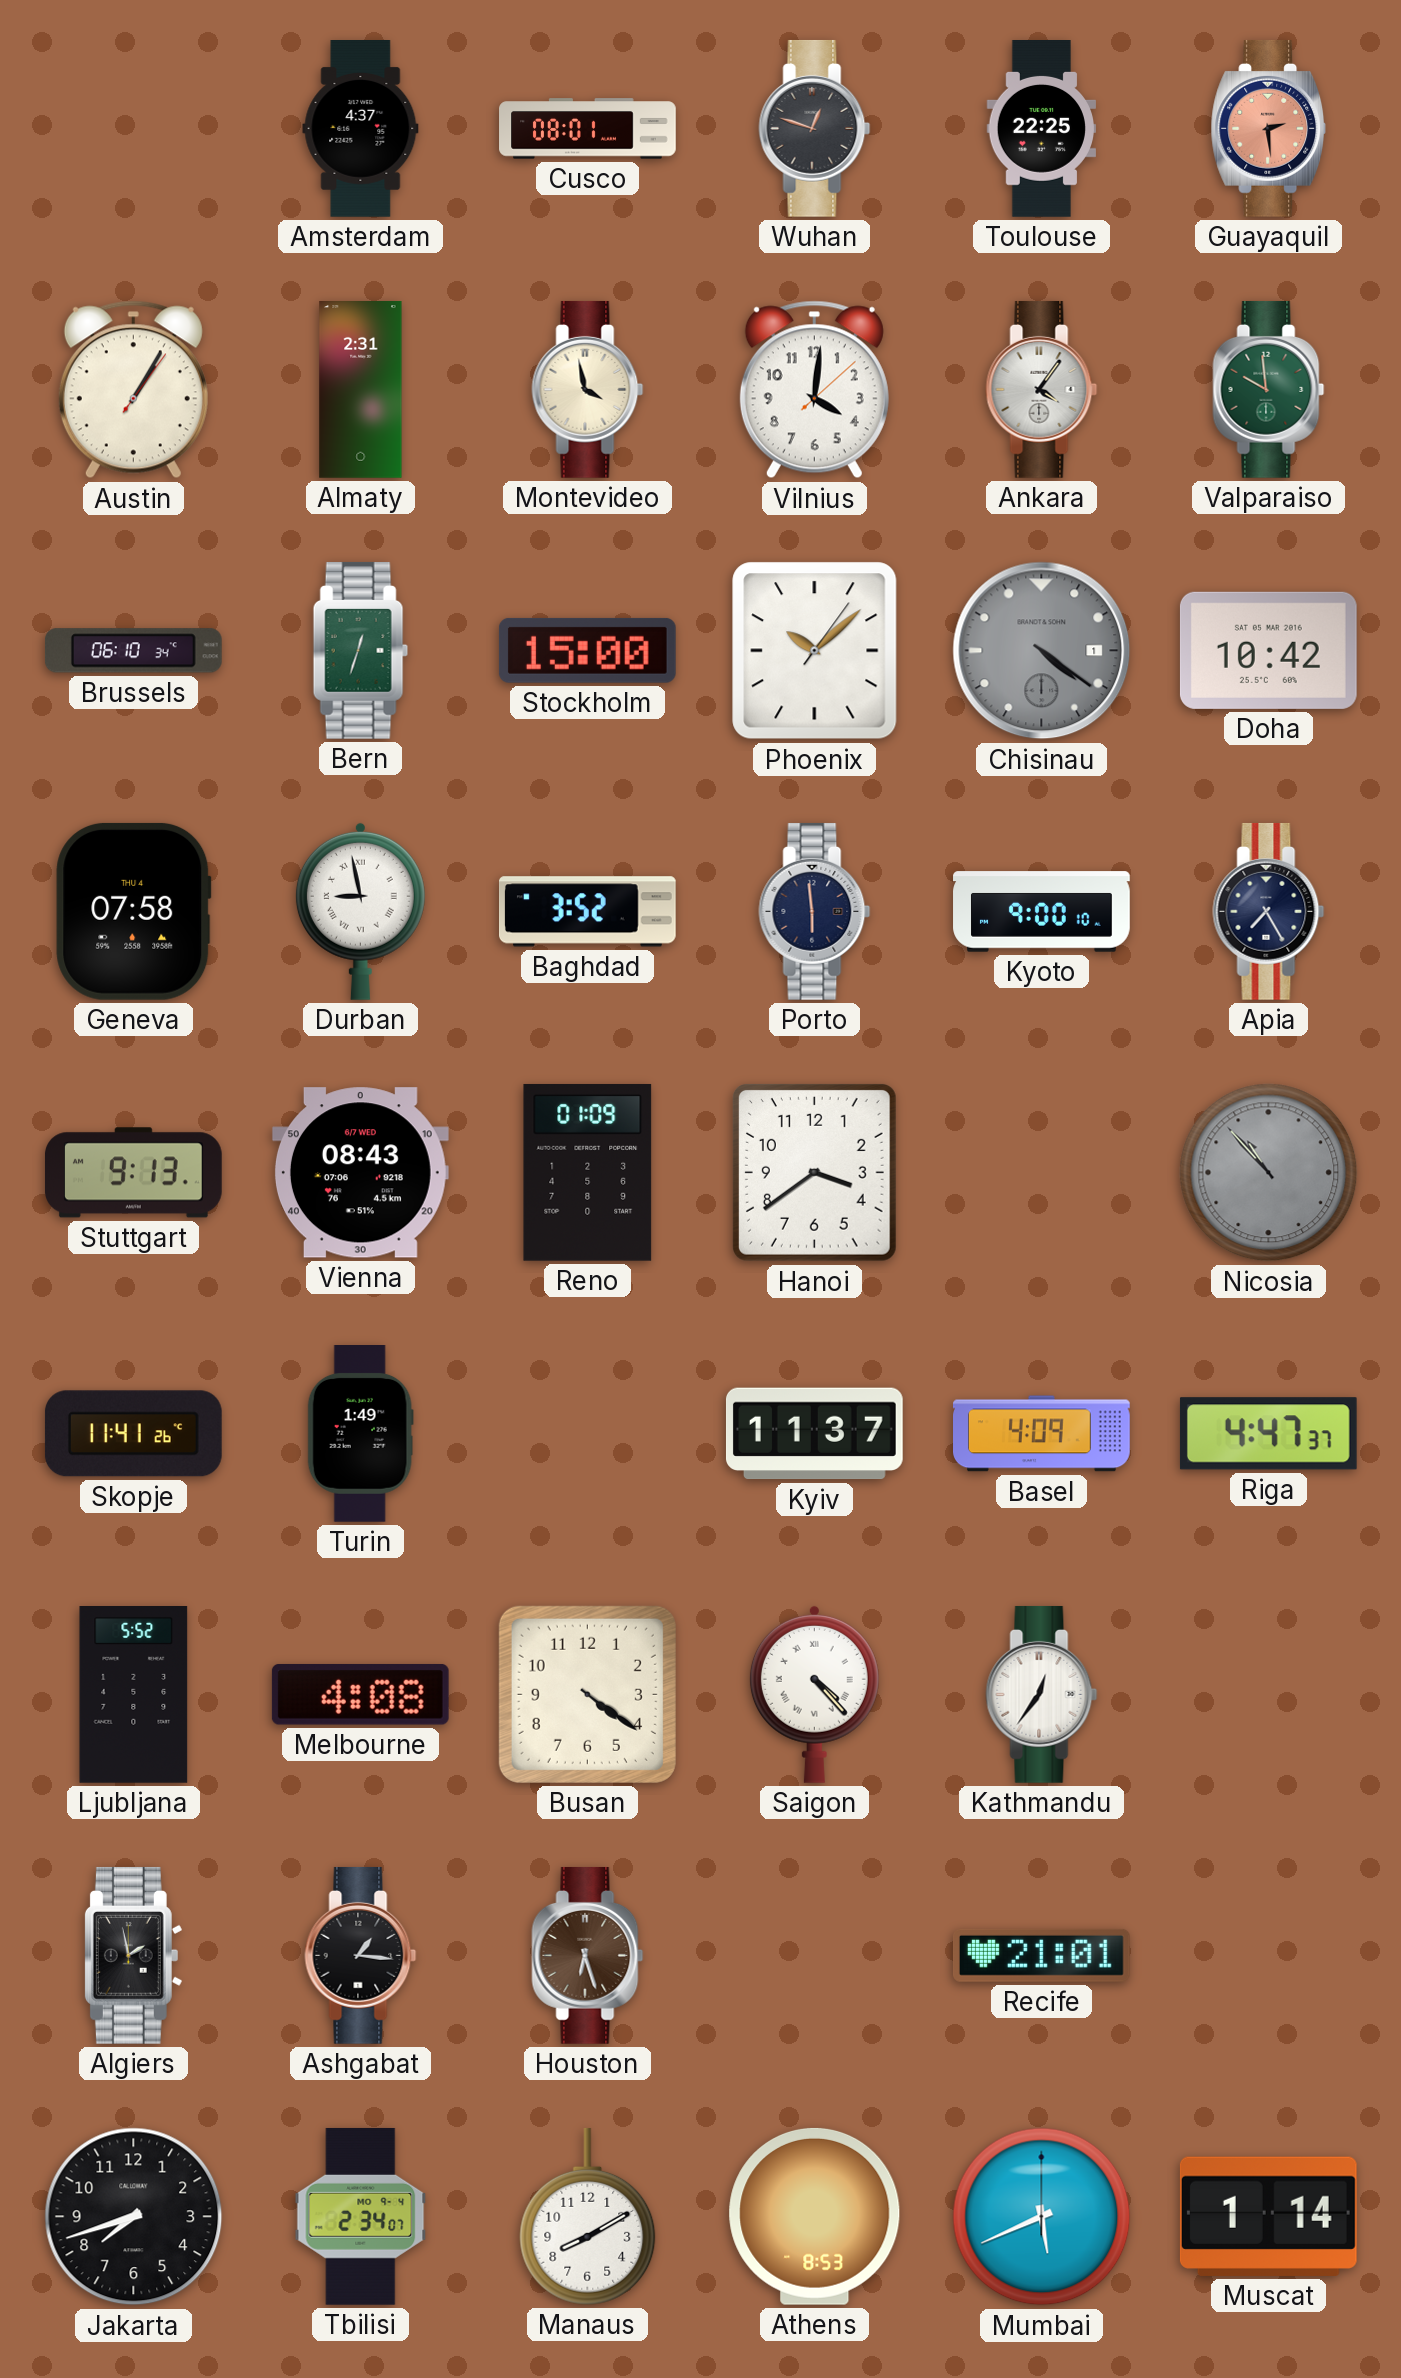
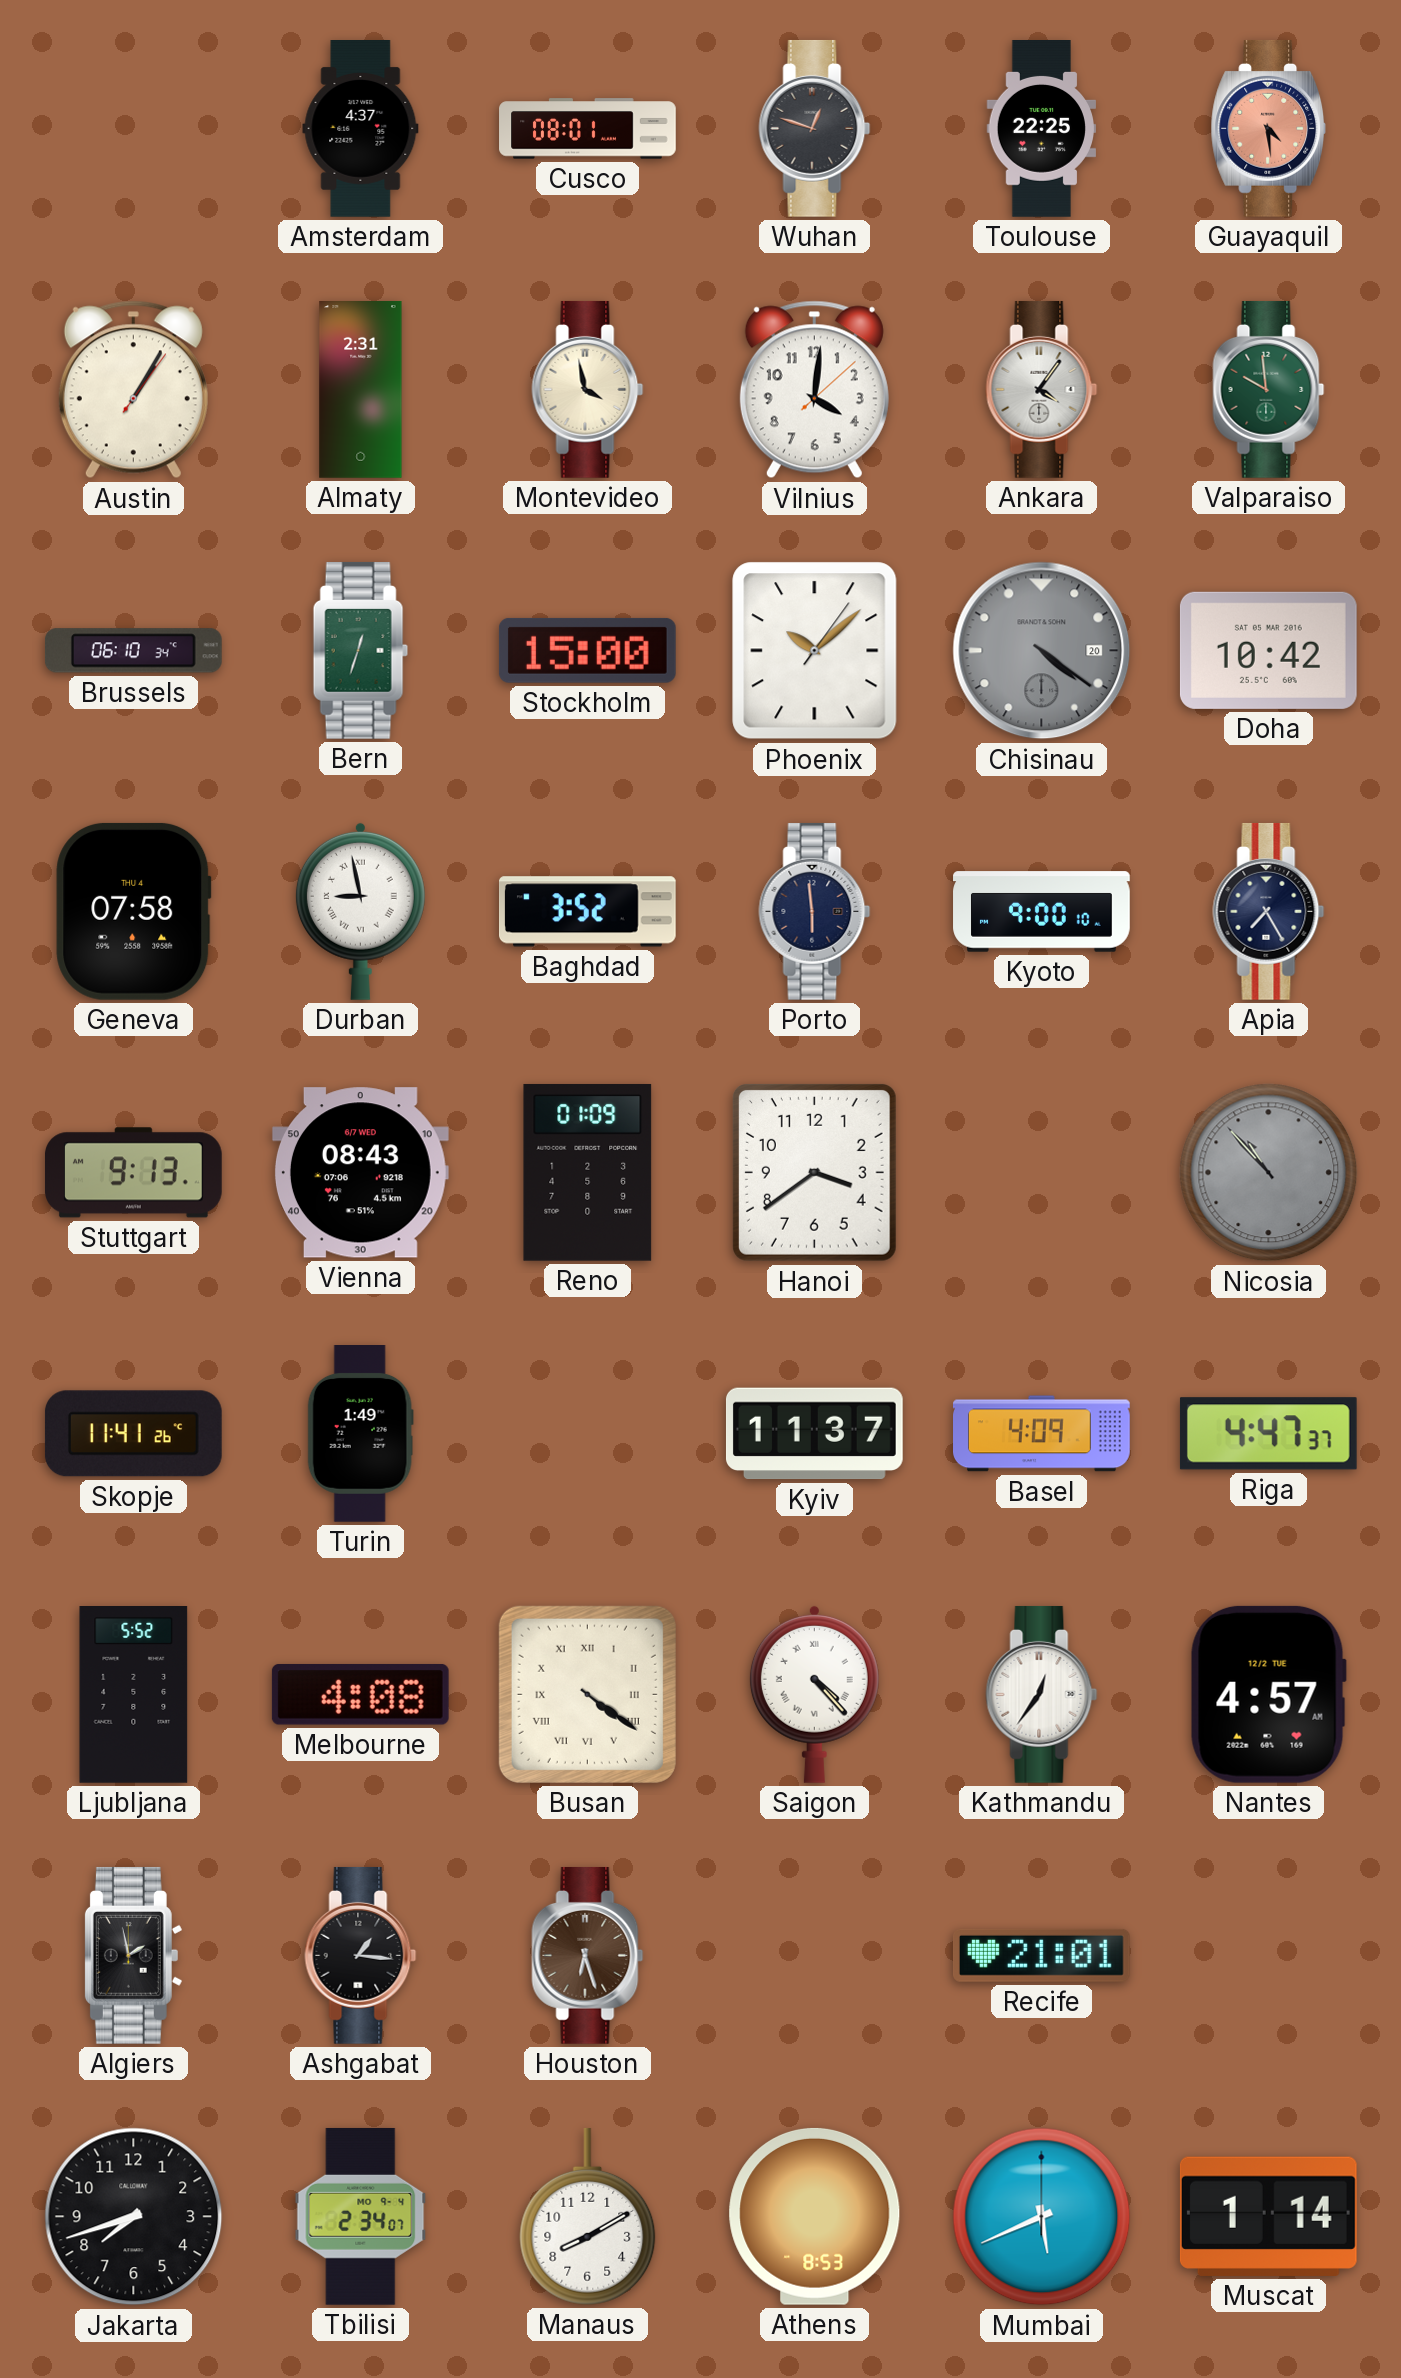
Guayaquil: 2:29 -> 4:29
Chisinau date: 1 -> 20
Busan numerals: Arabic -> Roman
Nantes: none -> 4:57
